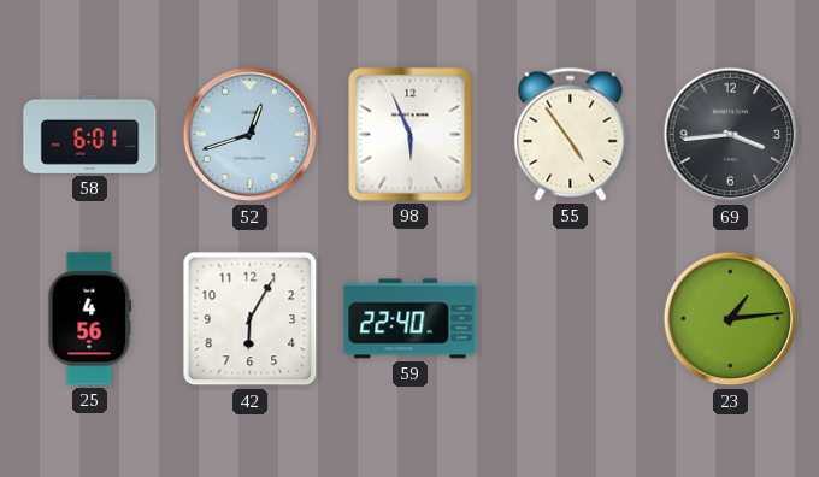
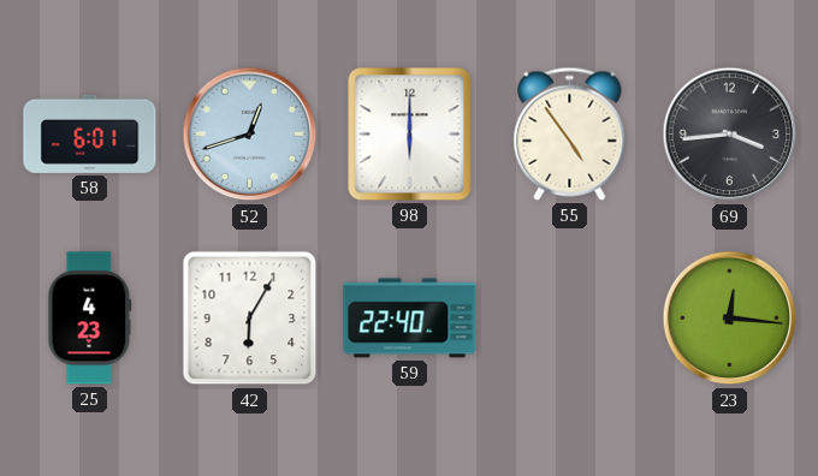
98: 5:56 -> 6:00
25: 4:56 -> 4:23
23: 1:14 -> 12:16
